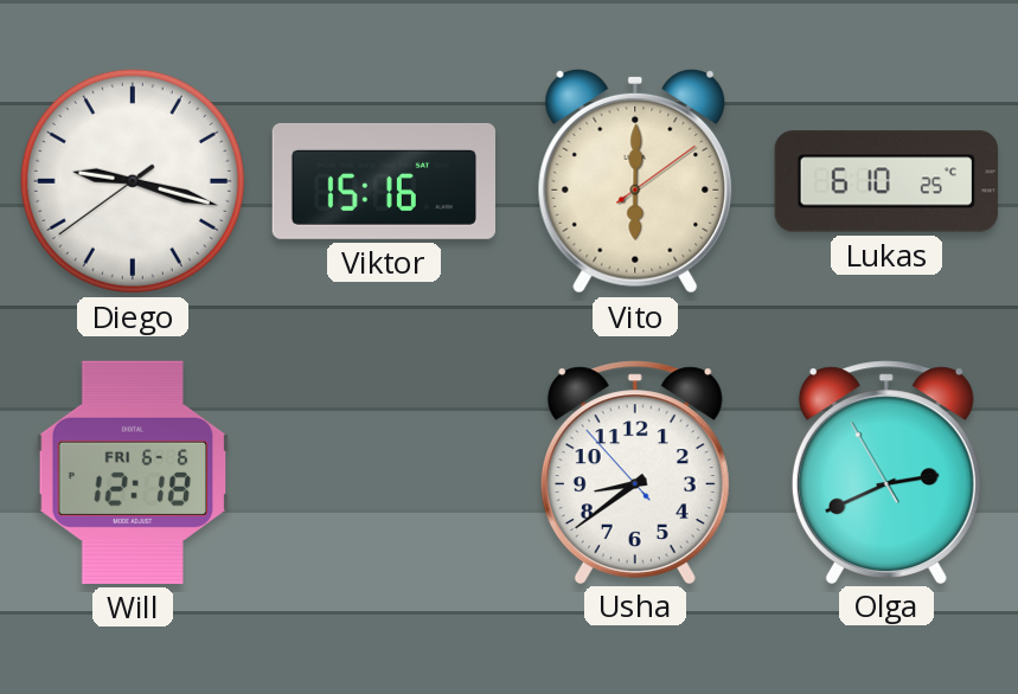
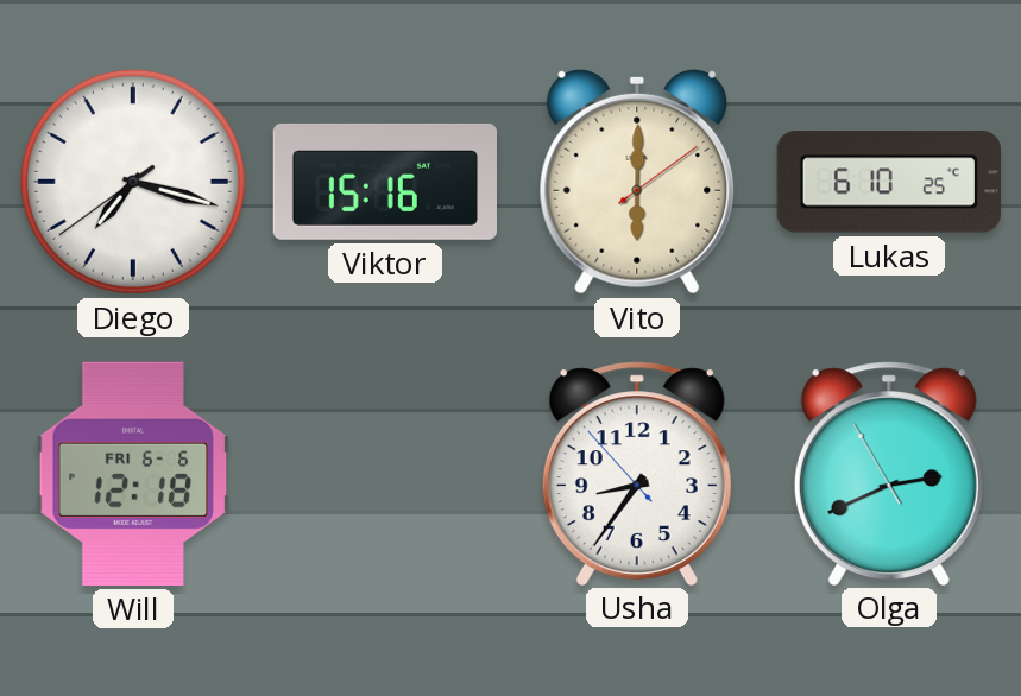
Diego: 9:17 -> 7:17
Usha: 8:38 -> 8:35
